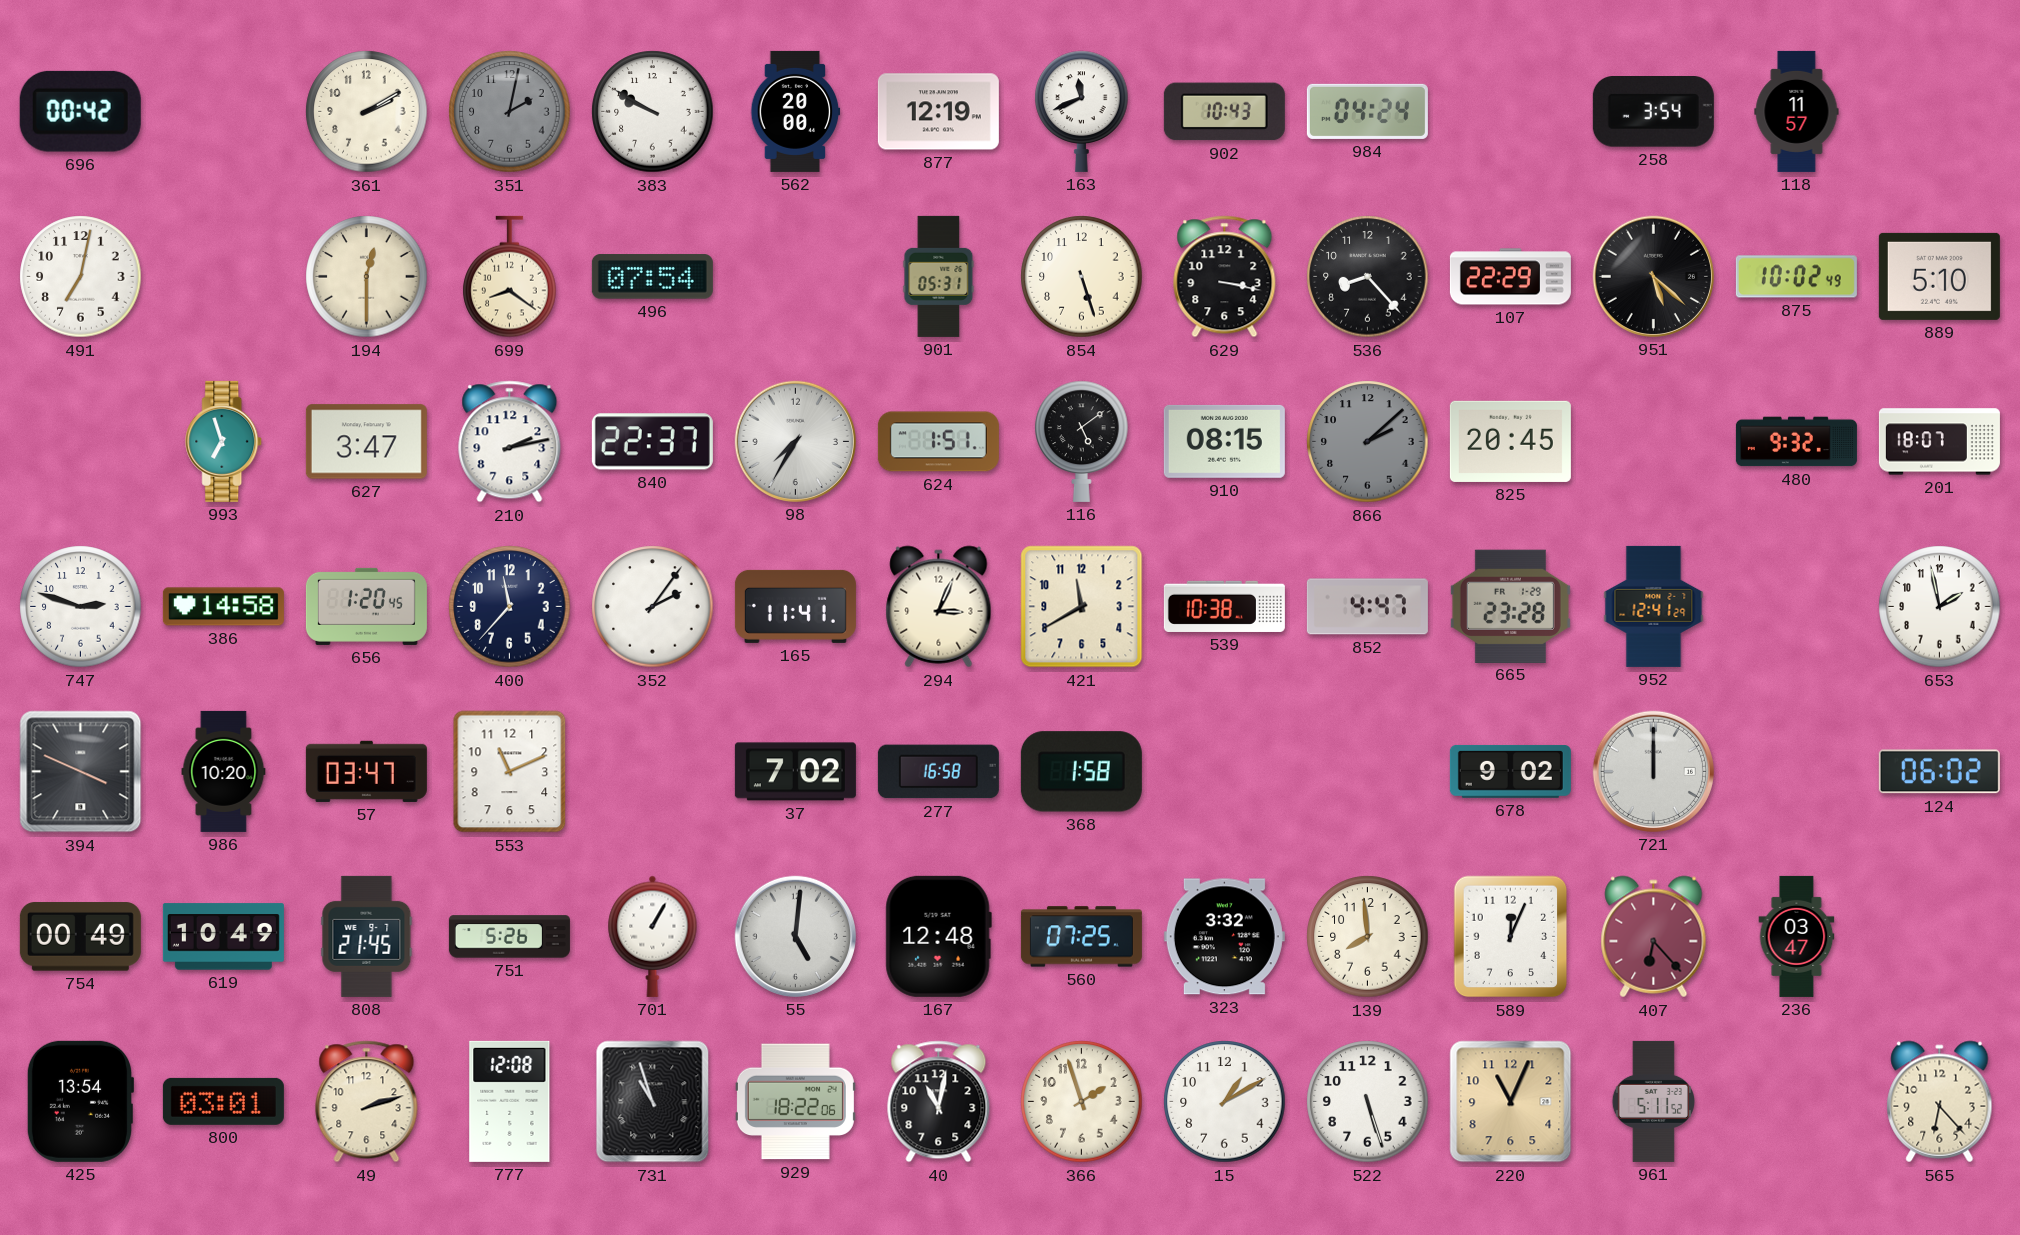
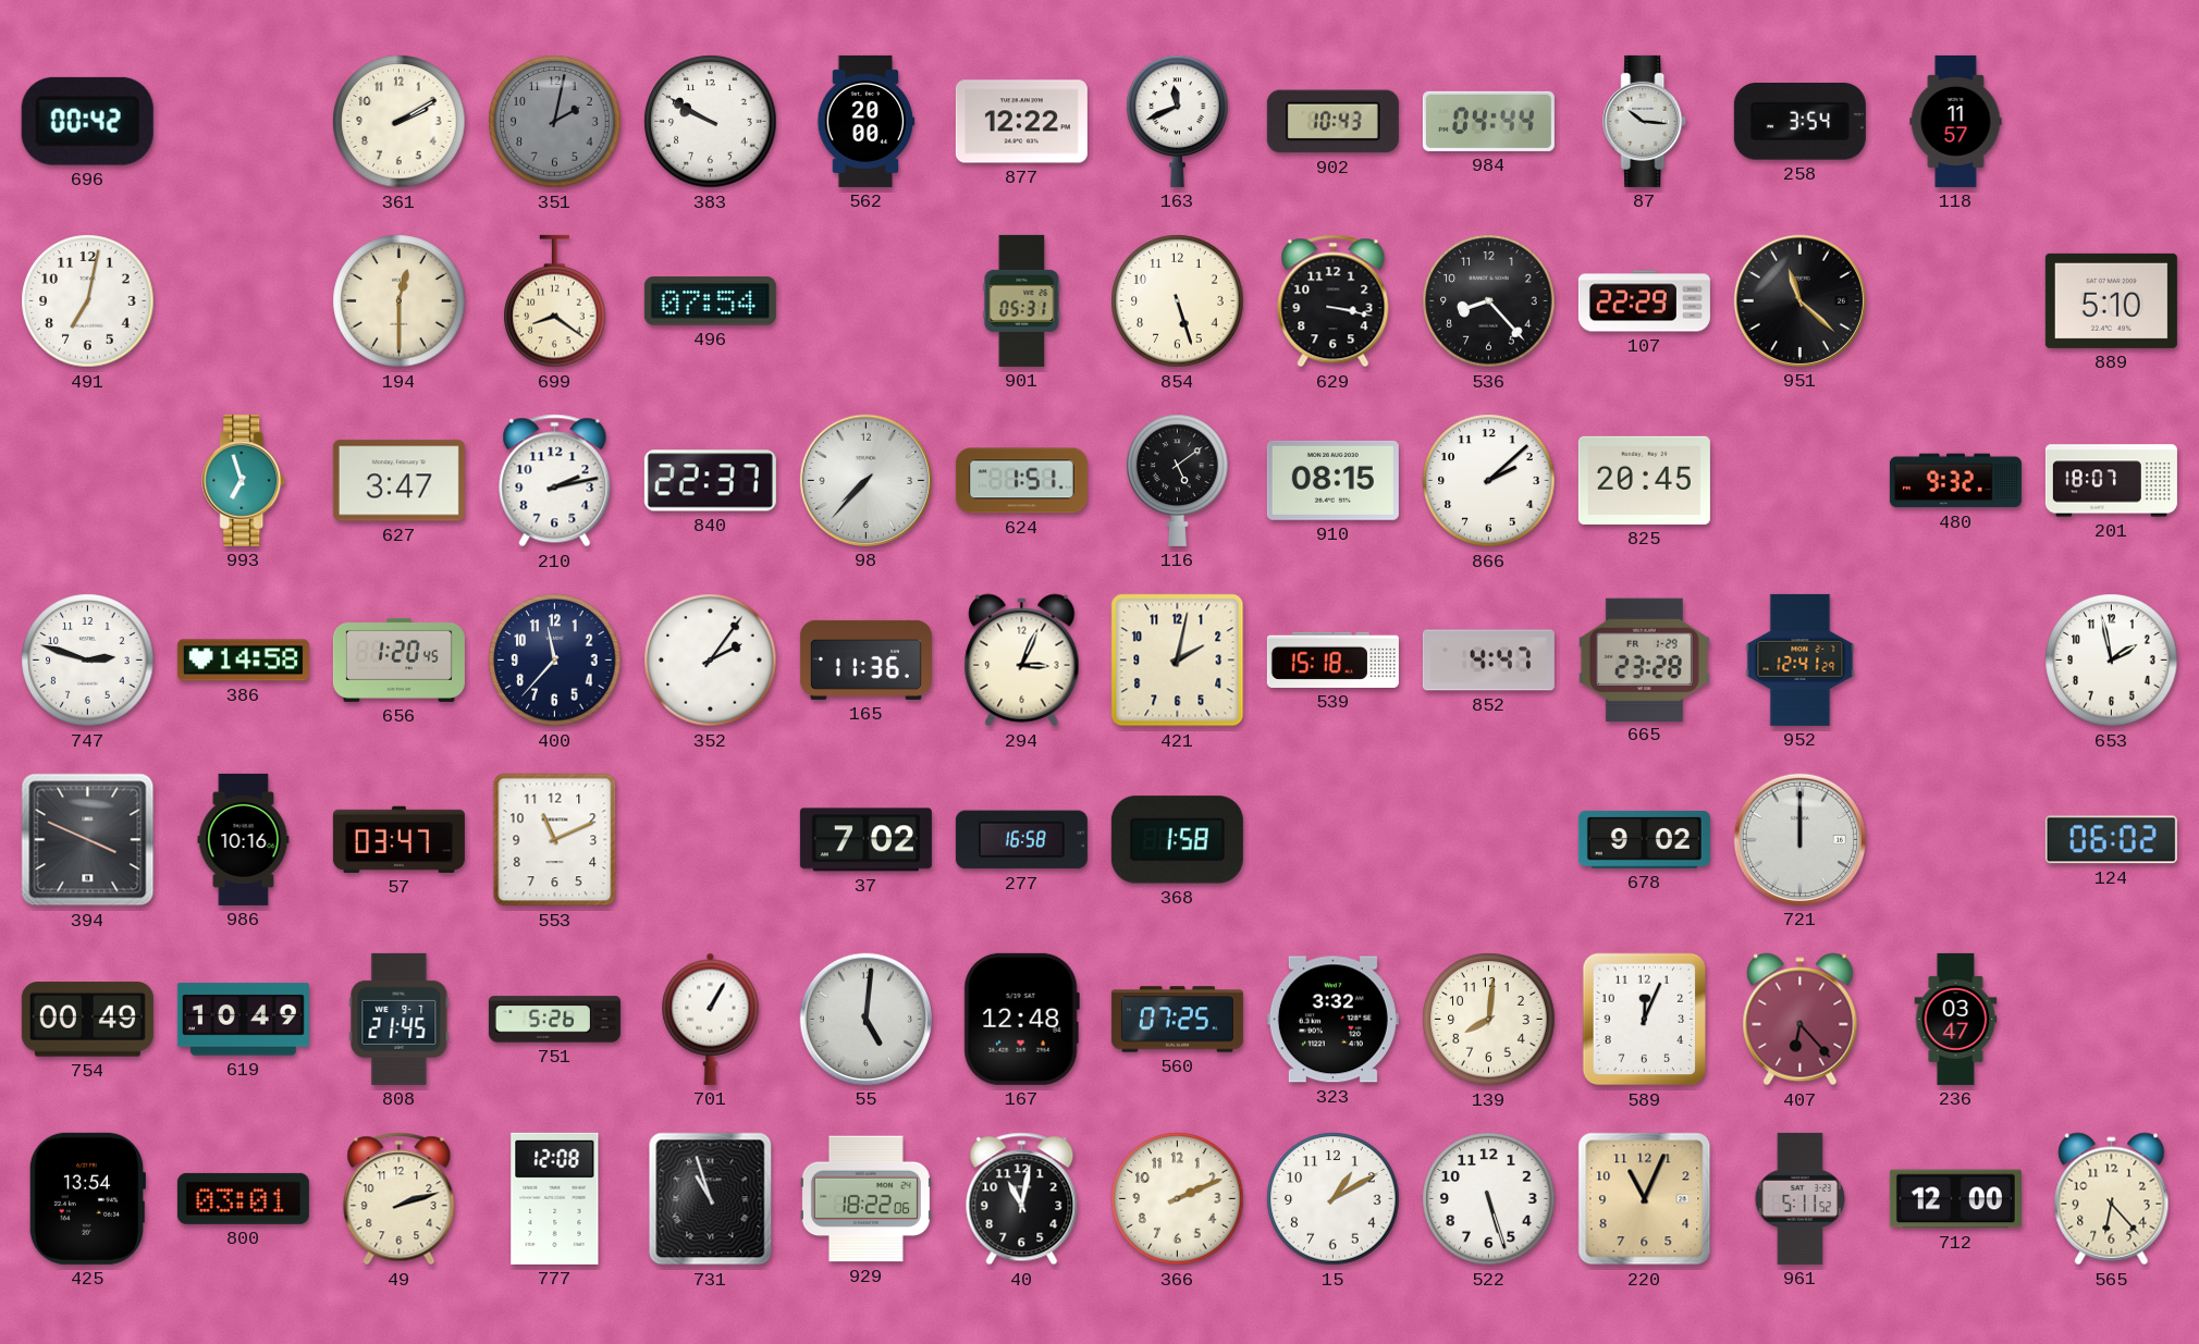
877: 12:19 -> 12:22
984: 04:24 -> 04:44
87: none -> 10:16
951: 5:22 -> 11:22
875: 10:02 -> none
98: 7:35 -> 7:37
866 dial: grey -> white
165: 11:41 -> 11:36
421: 11:40 -> 2:02
539: 10:38 -> 15:18
986: 10:20 -> 10:16
139: 7:59 -> 8:01
366: 1:57 -> 2:11
712: none -> 12:00
